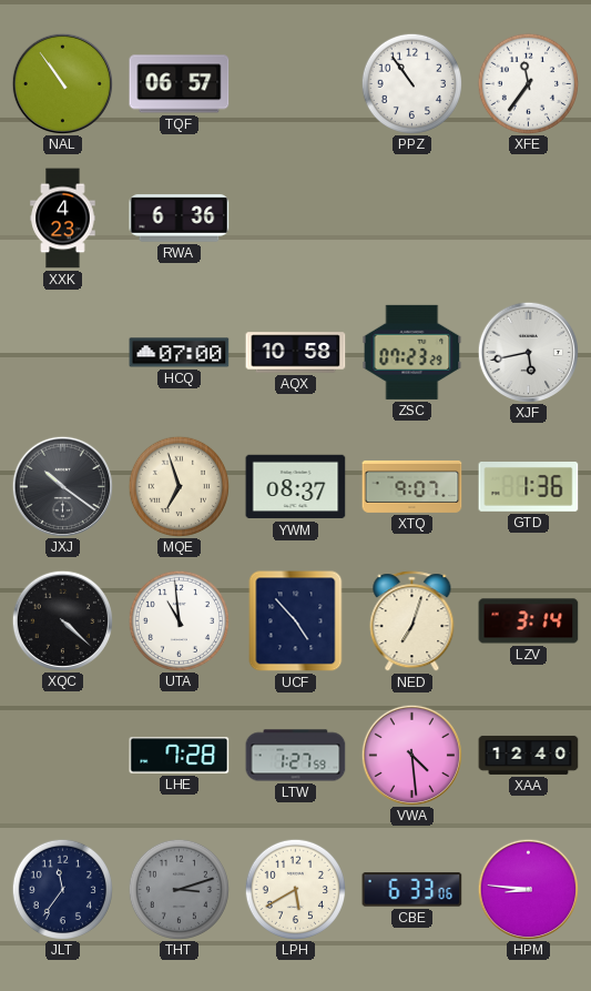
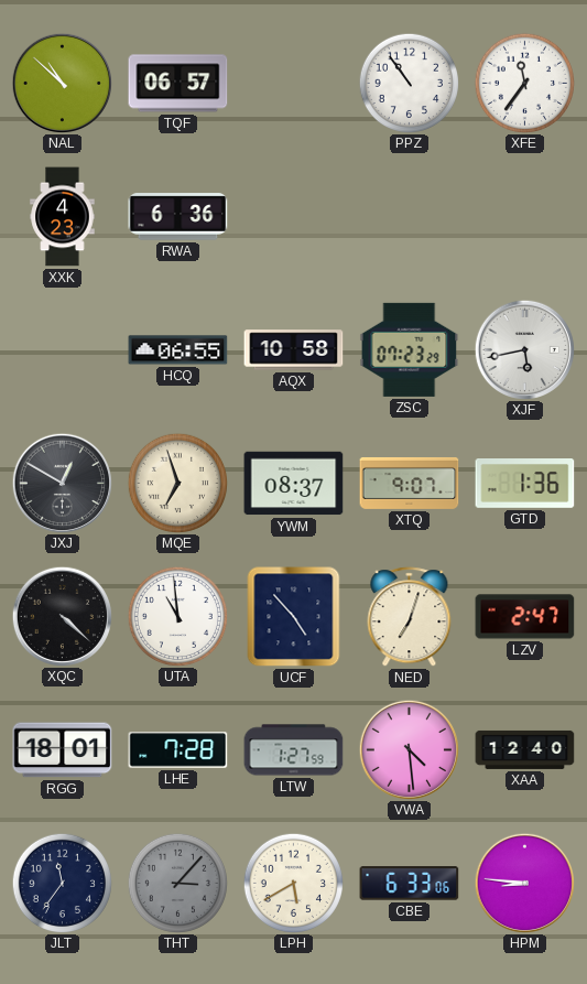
NAL: 10:54 -> 10:52
HCQ: 07:00 -> 06:55
JXJ: 10:21 -> 12:50
LZV: 3:14 -> 2:47
RGG: none -> 18:01
THT: 3:12 -> 3:07
